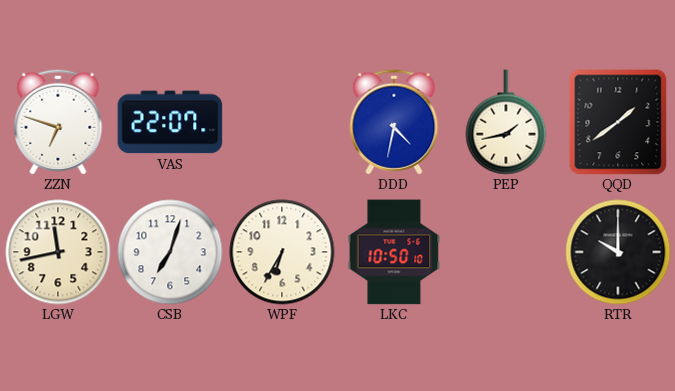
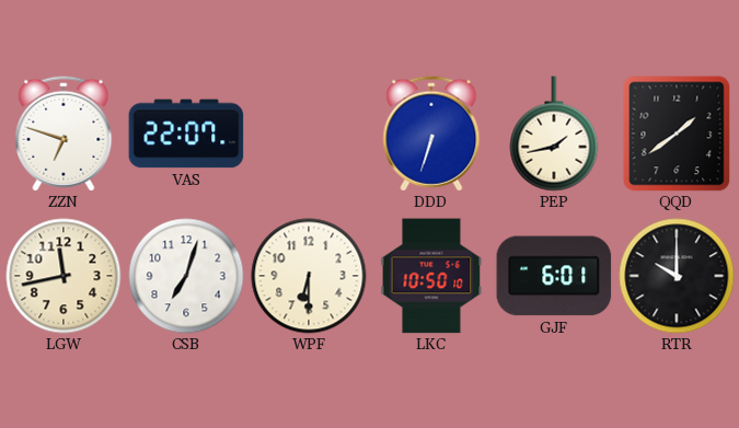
DDD: 4:32 -> 6:33
WPF: 6:35 -> 6:30
GJF: none -> 6:01
